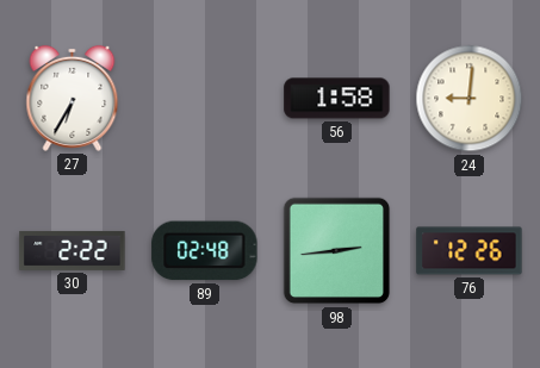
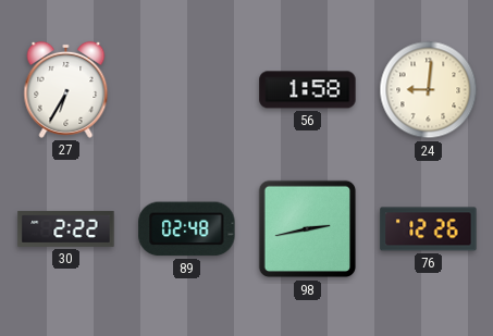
98: 2:44 -> 2:43
